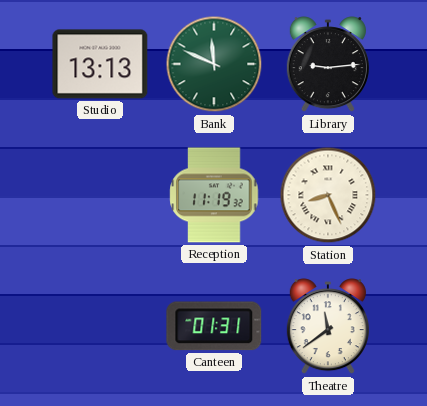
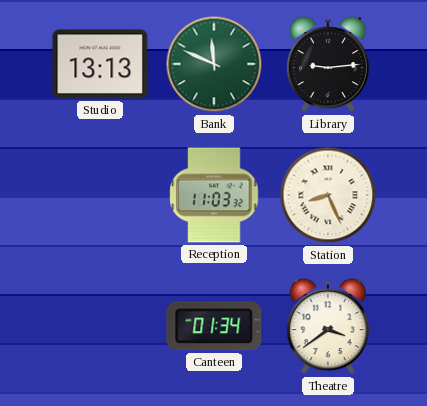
Reception: 11:19 -> 11:03
Canteen: 01:31 -> 01:34
Theatre: 11:39 -> 3:39
